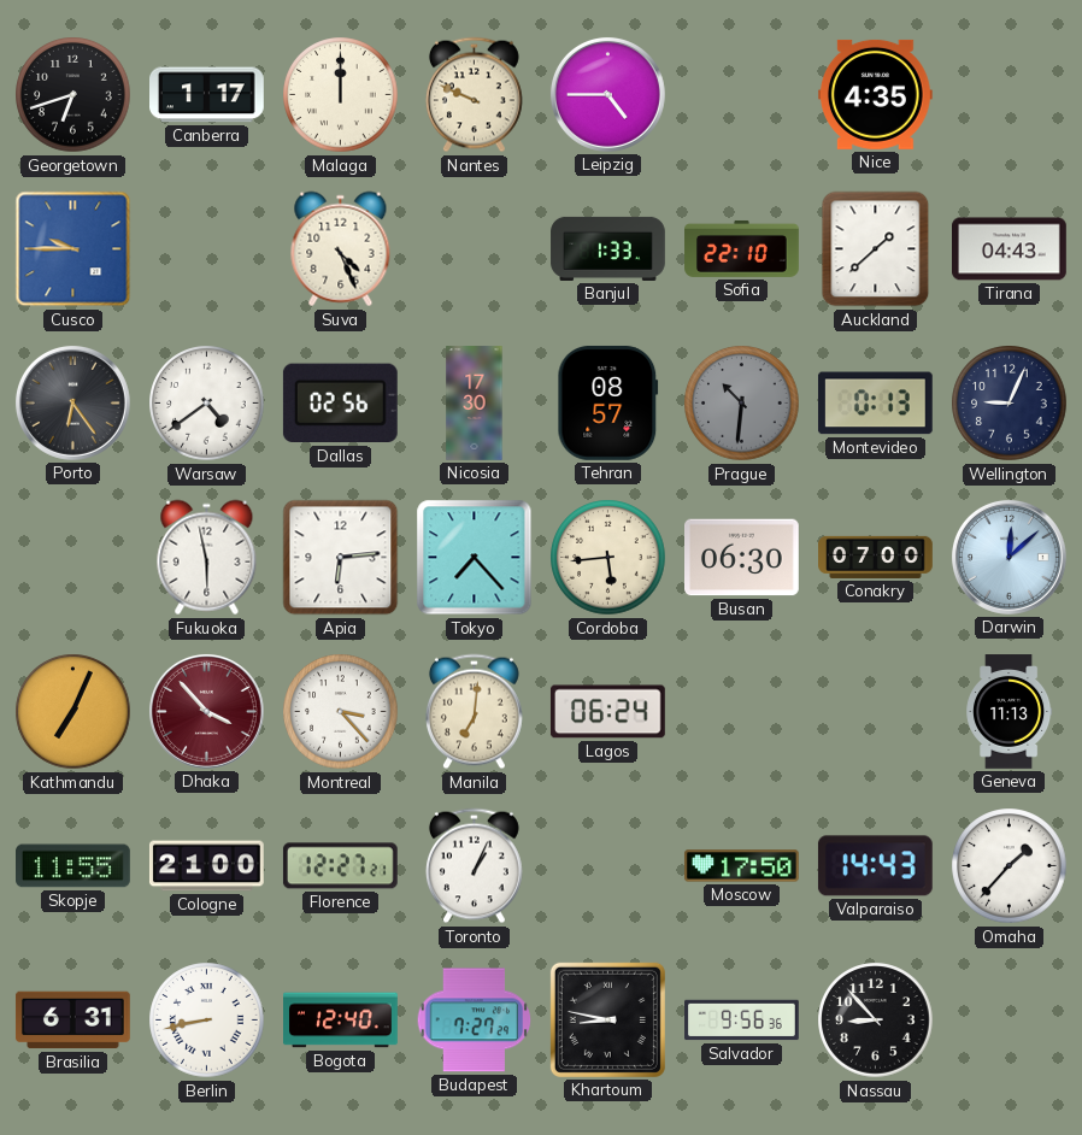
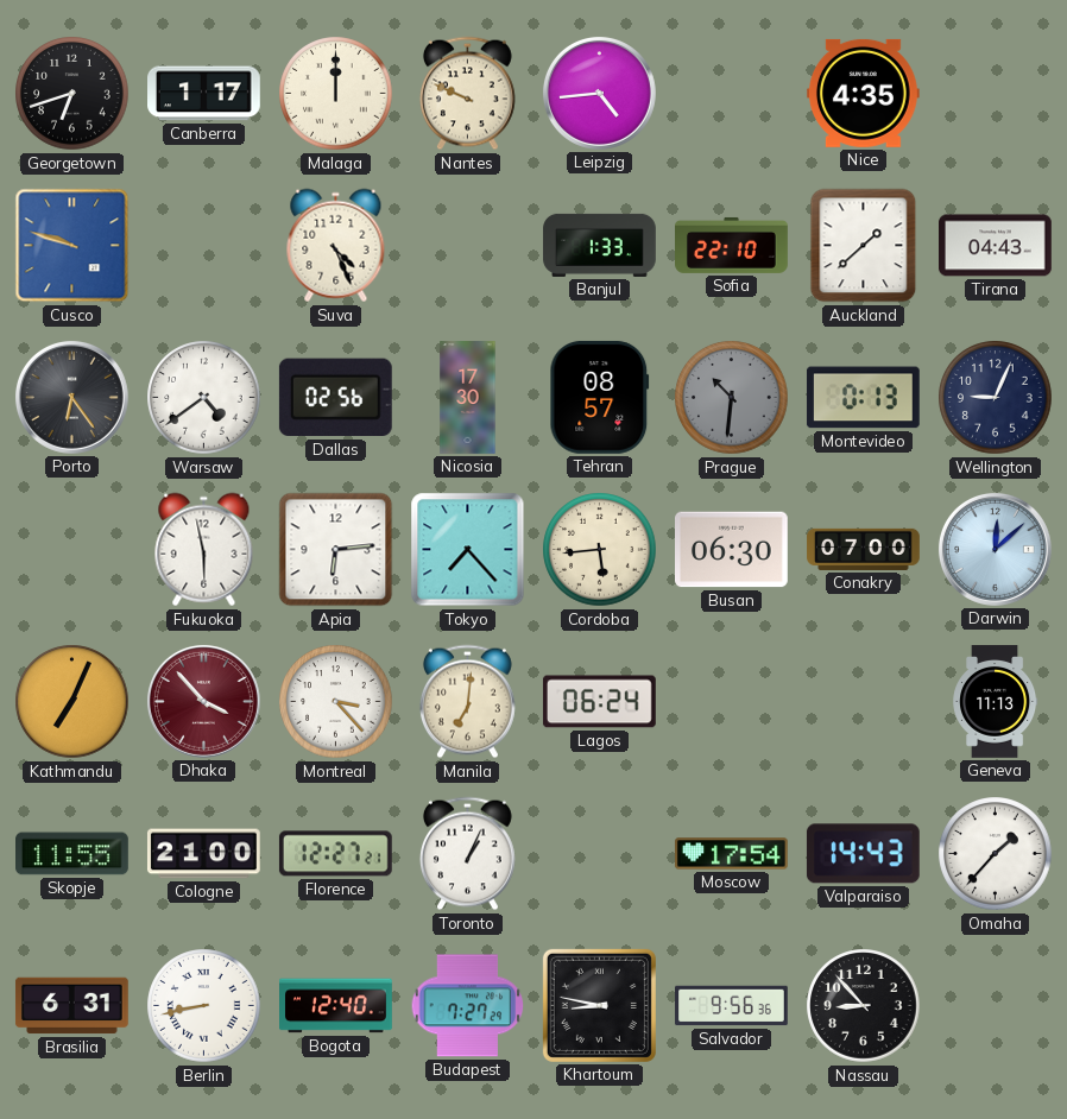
Leipzig: 4:45 -> 4:44
Cusco: 9:45 -> 9:48
Moscow: 17:50 -> 17:54
